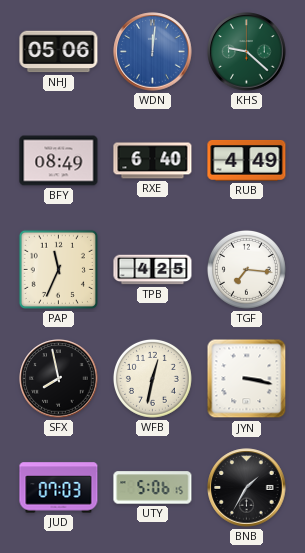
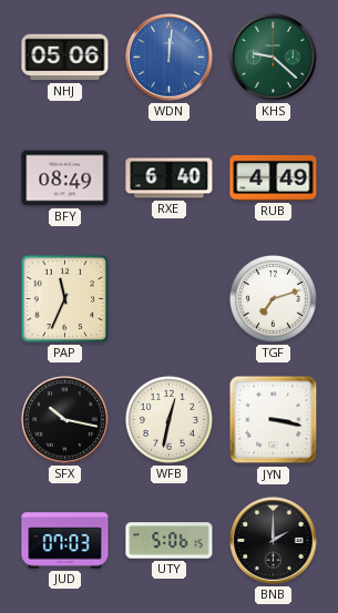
TPB: 4:25 -> none
TGF: 7:16 -> 7:12
SFX: 7:58 -> 10:17
BNB: 1:35 -> 2:00
